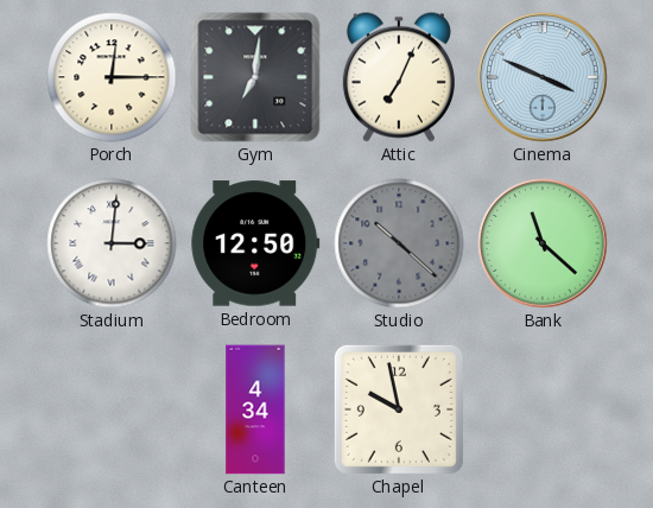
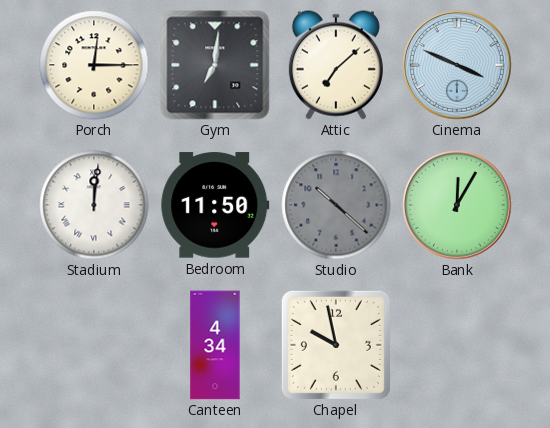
Attic: 7:04 -> 7:08
Stadium: 3:01 -> 12:01
Bedroom: 12:50 -> 11:50
Bank: 11:22 -> 12:05
